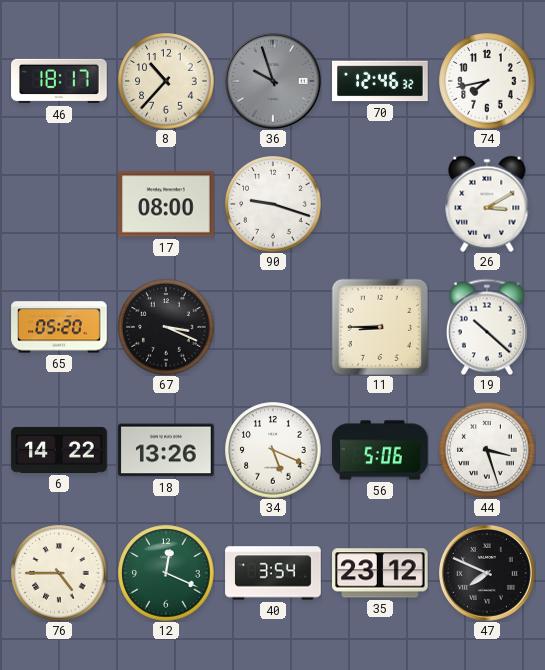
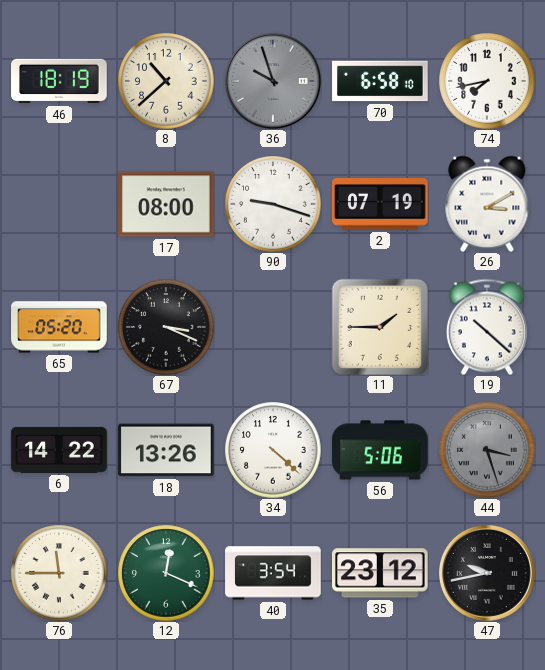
46: 18:17 -> 18:19
8: 10:37 -> 10:38
70: 12:46 -> 6:58
2: none -> 07:19
11: 8:45 -> 1:45
34: 5:19 -> 4:22
44 dial: white -> grey
76: 4:45 -> 11:45
47: 7:49 -> 9:43
